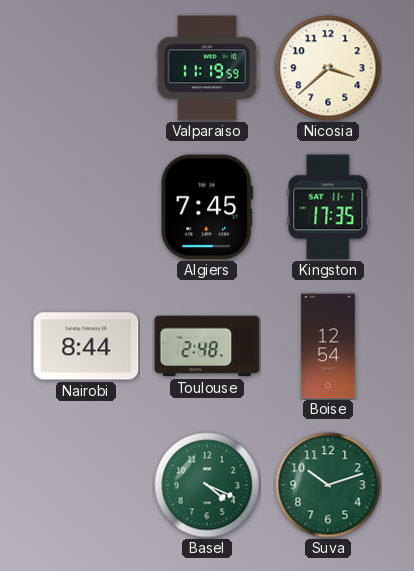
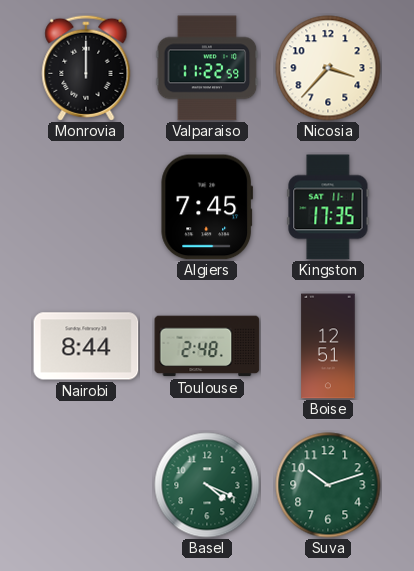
Monrovia: none -> 12:00
Valparaiso: 11:19 -> 11:22
Nicosia: 3:38 -> 3:37
Boise: 12:54 -> 12:51
